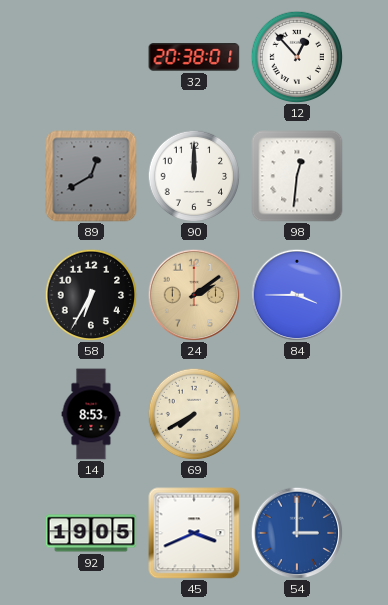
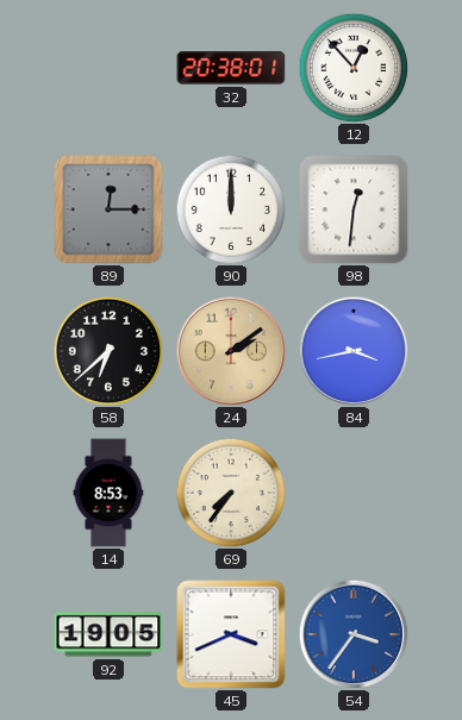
89: 12:40 -> 12:15
58: 6:35 -> 6:38
84: 3:45 -> 3:43
69: 7:40 -> 7:36
54: 3:00 -> 3:36
